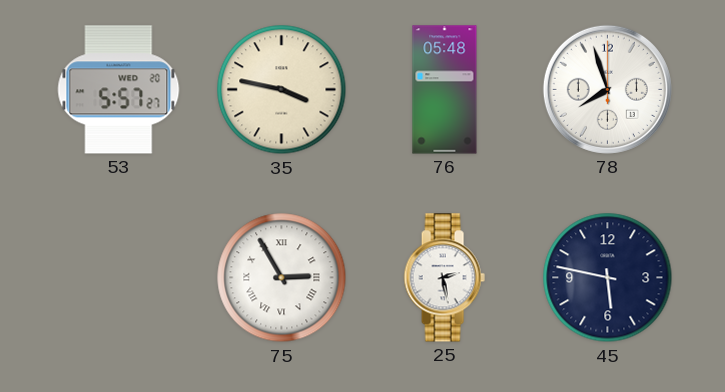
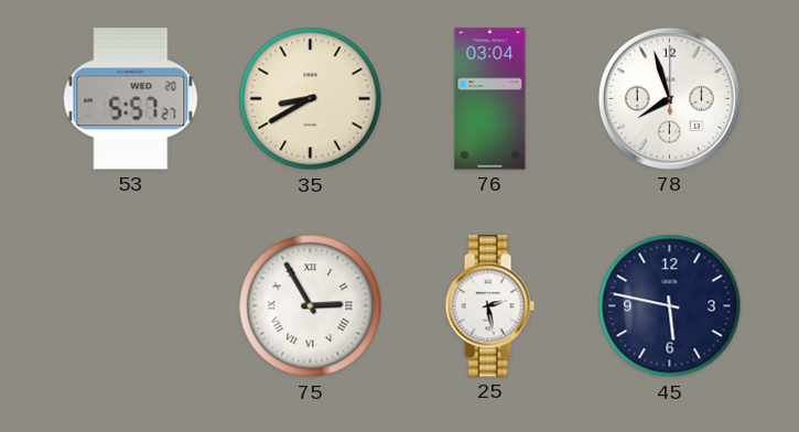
35: 3:47 -> 8:40
76: 05:48 -> 03:04
